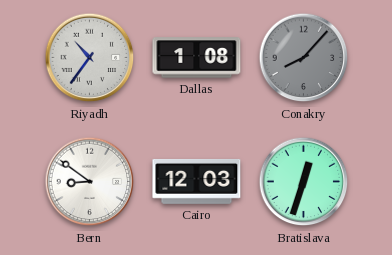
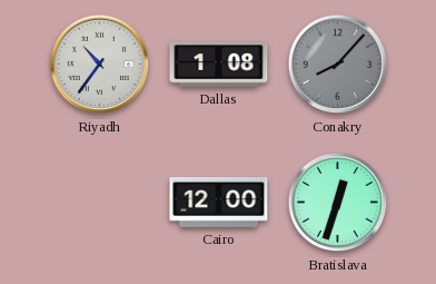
Bern: 8:51 -> none
Cairo: 12:03 -> 12:00
